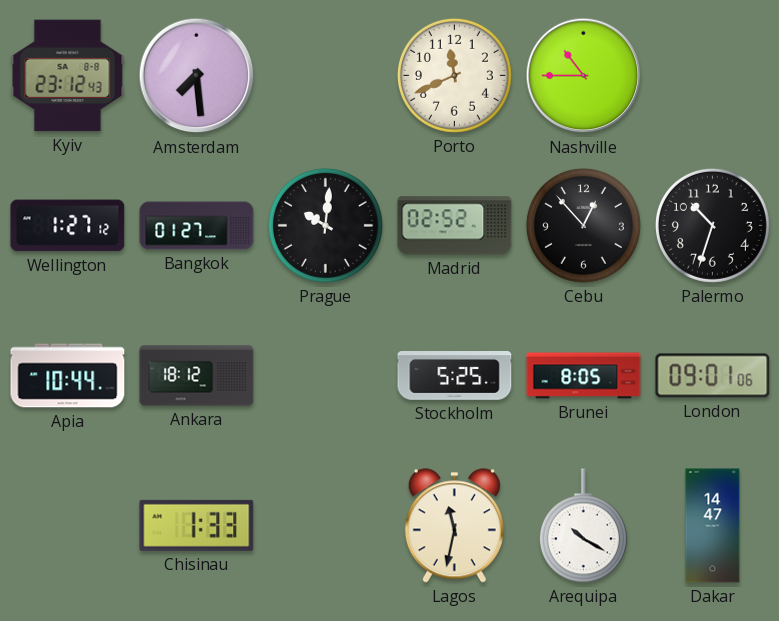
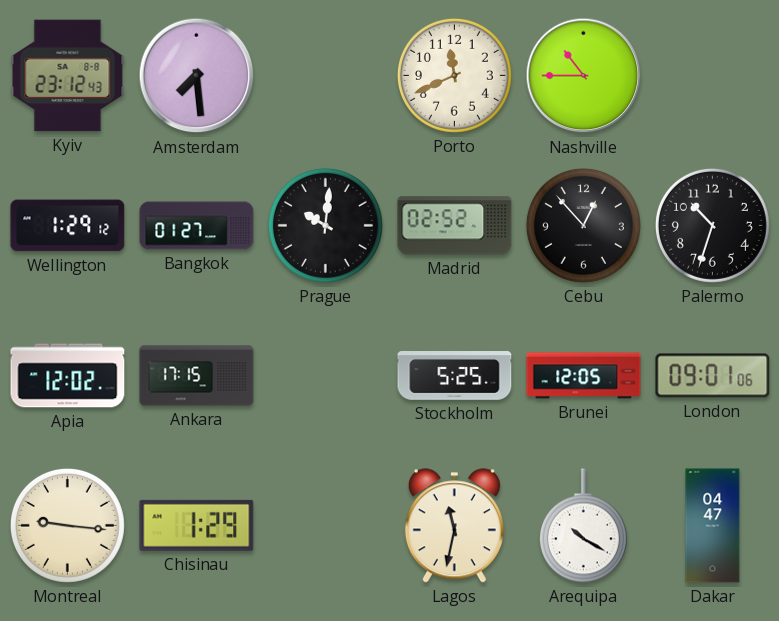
Wellington: 1:27 -> 1:29
Apia: 10:44 -> 12:02
Ankara: 18:12 -> 17:15
Brunei: 8:05 -> 12:05
Montreal: none -> 9:16
Chisinau: 1:33 -> 1:29
Dakar: 14:47 -> 04:47
